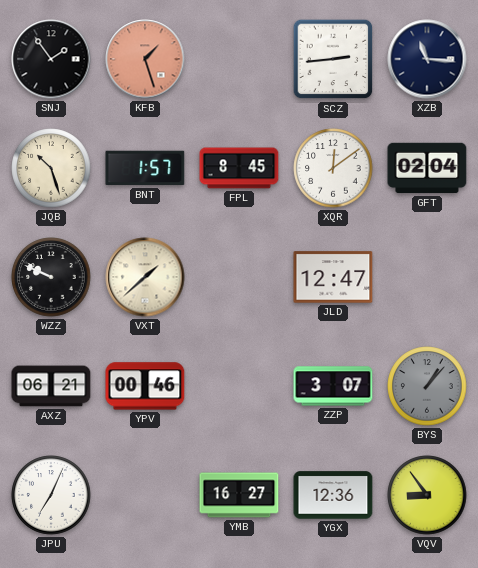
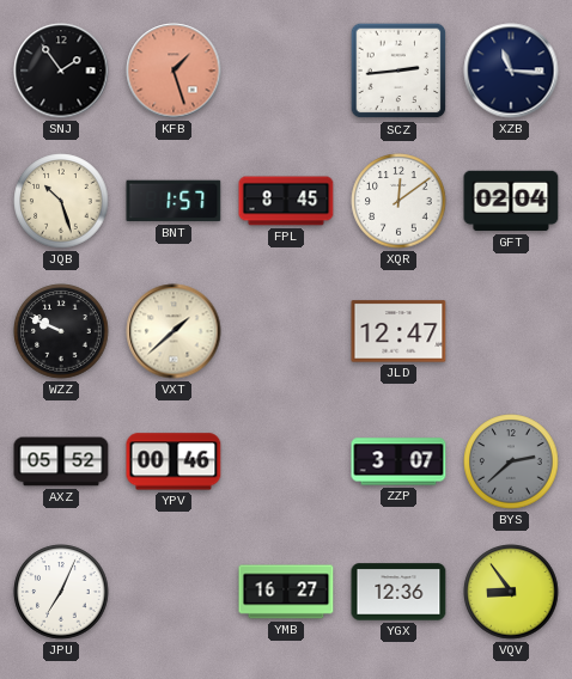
AXZ: 06:21 -> 05:52
BYS: 1:07 -> 2:38
